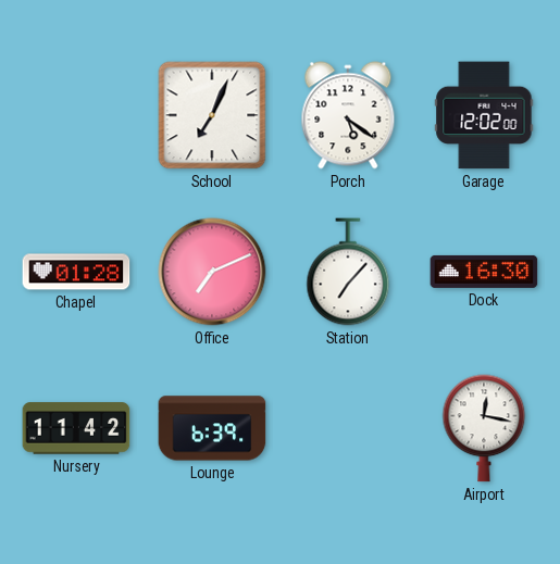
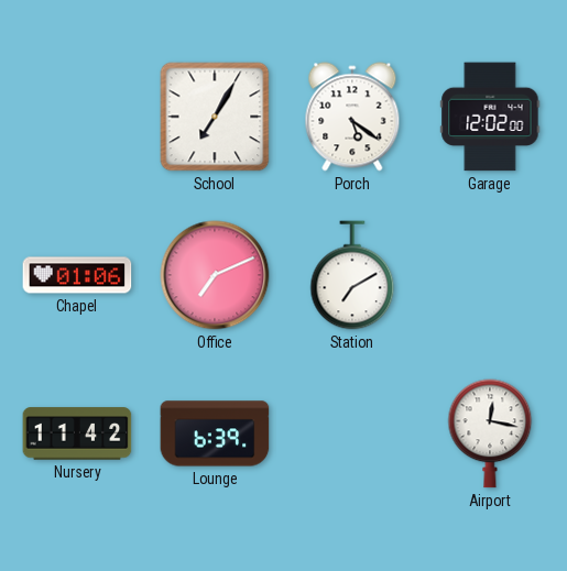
School: 7:04 -> 7:05
Chapel: 01:28 -> 01:06
Station: 7:07 -> 7:10
Dock: 16:30 -> none
